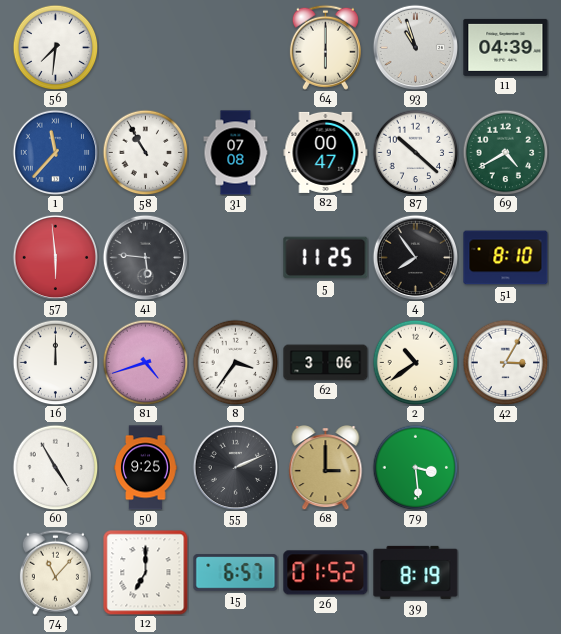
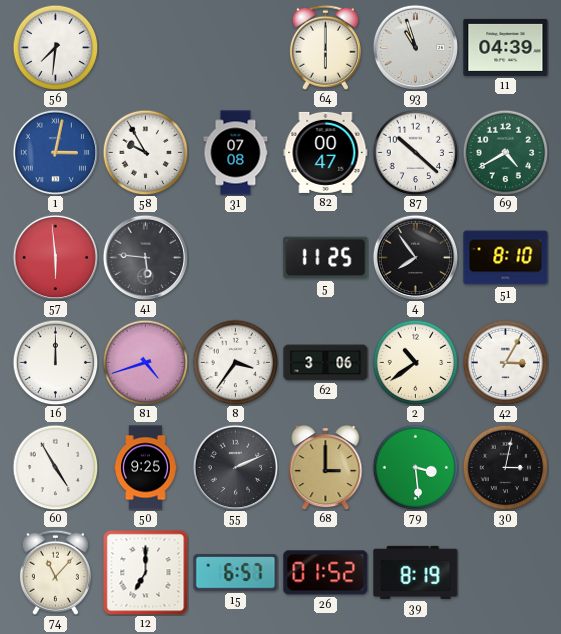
1: 11:37 -> 3:02
58: 10:55 -> 9:55
30: none -> 3:02
